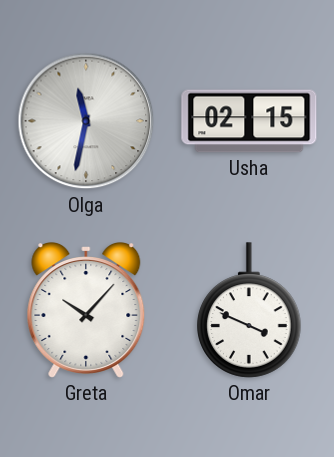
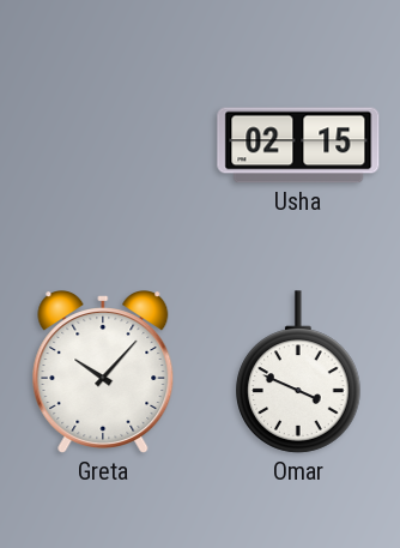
Olga: 11:32 -> none
